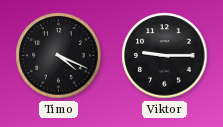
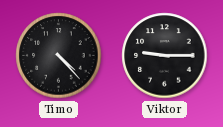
Timo: 4:19 -> 4:23
